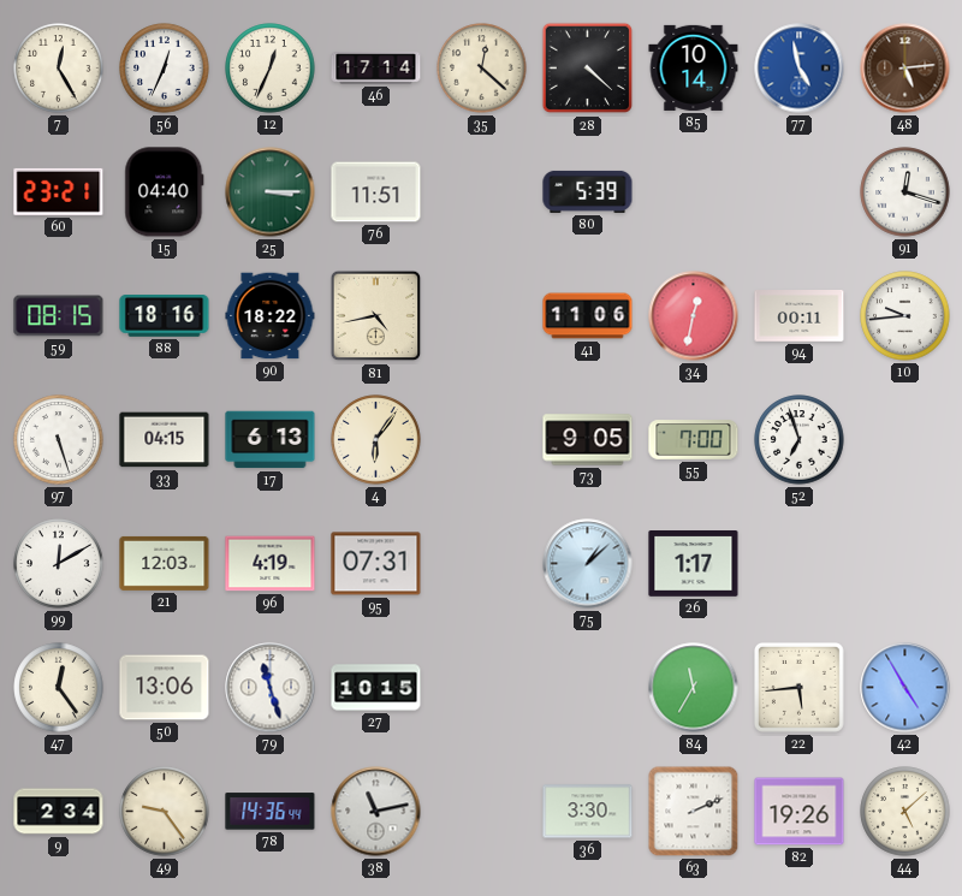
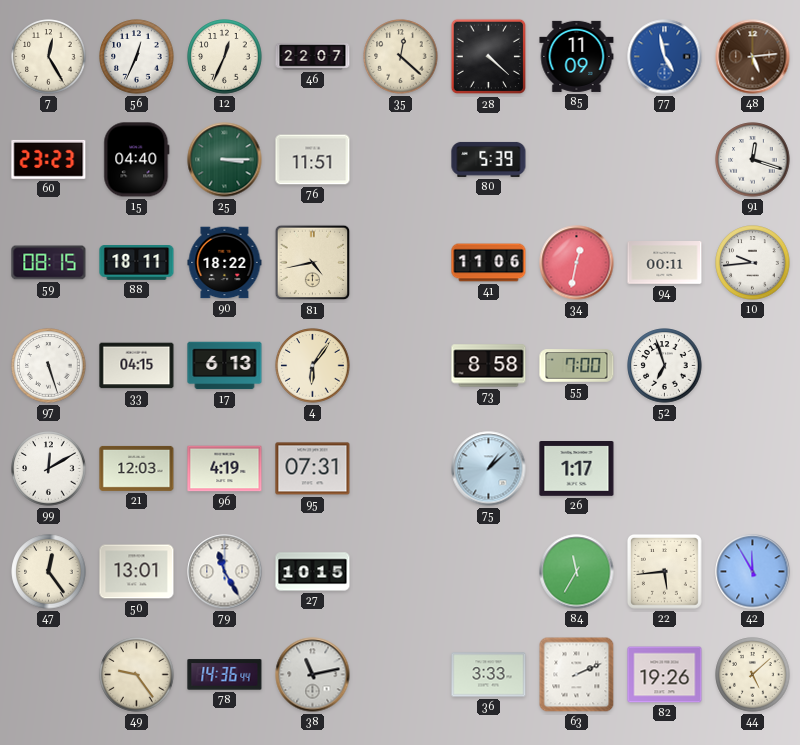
46: 17:14 -> 22:07
85: 10:14 -> 11:09
60: 23:21 -> 23:23
88: 18:16 -> 18:11
73: 9:05 -> 8:58
50: 13:06 -> 13:01
79: 11:27 -> 11:25
42: 4:55 -> 11:55
9: 2:34 -> none
36: 3:30 -> 3:33
